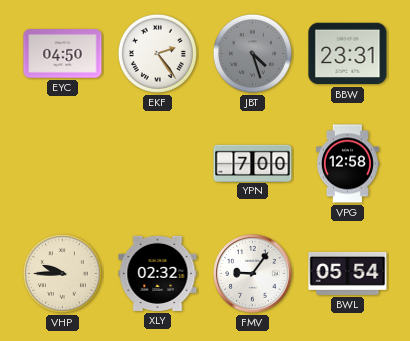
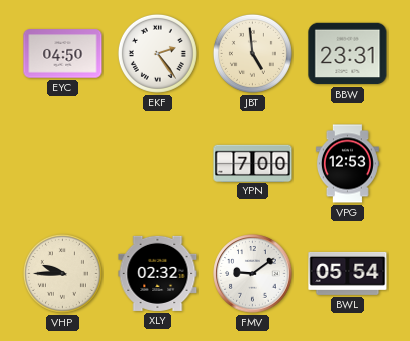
JBT: 4:27 -> 4:59
JBT dial: grey -> cream
VPG: 12:58 -> 12:53
FMV: 9:06 -> 9:09
